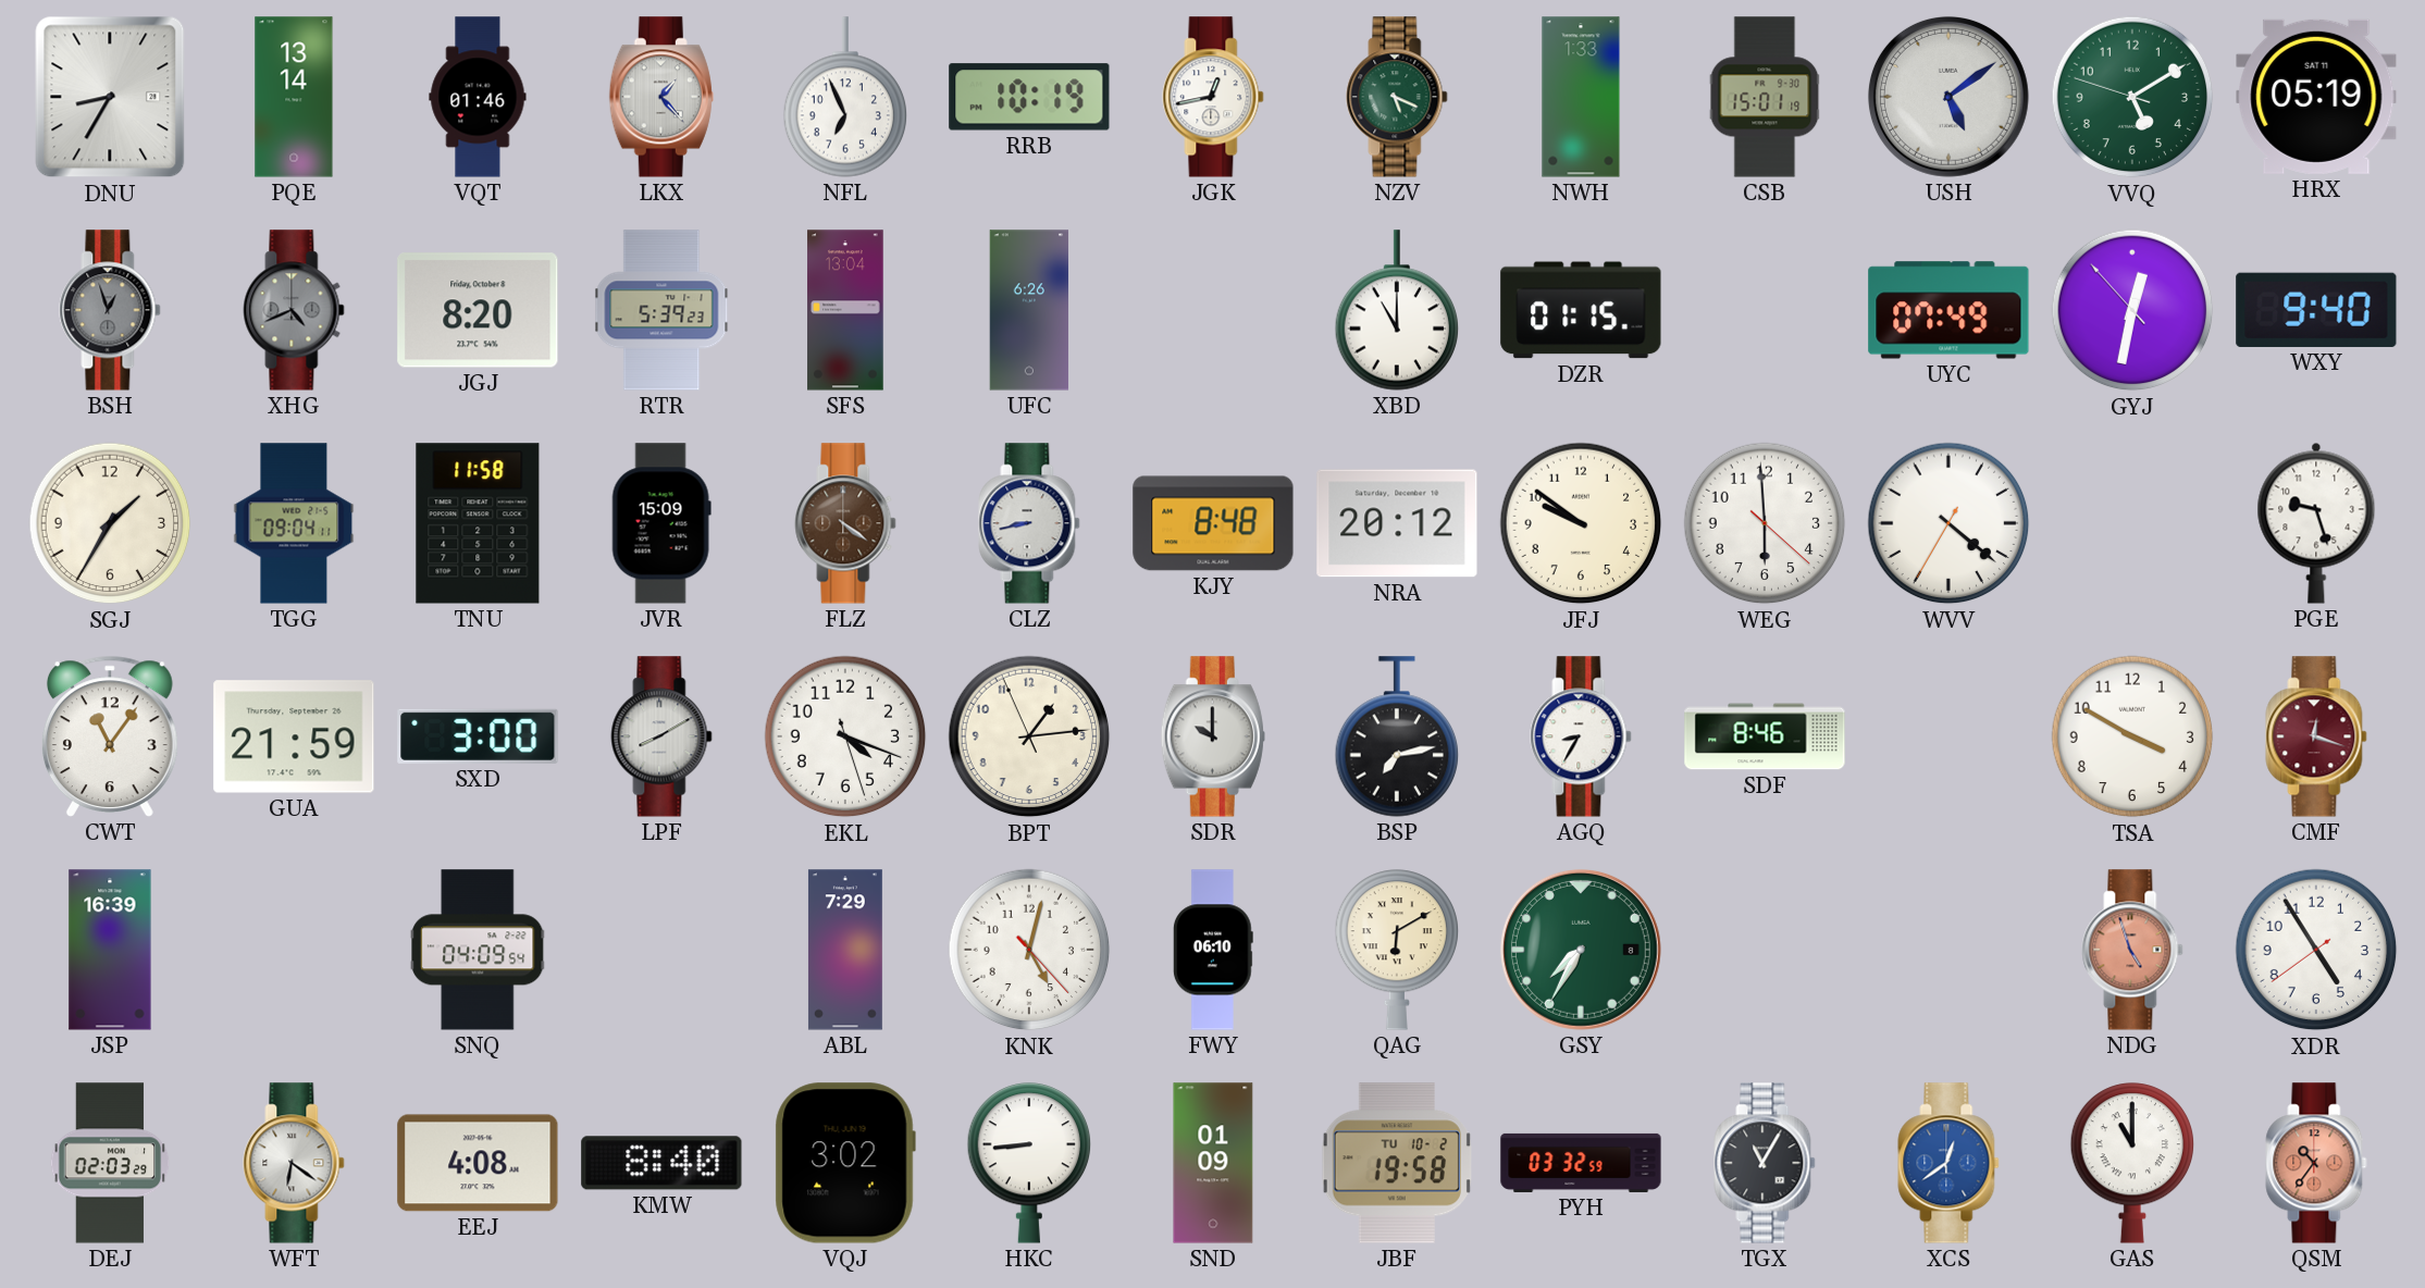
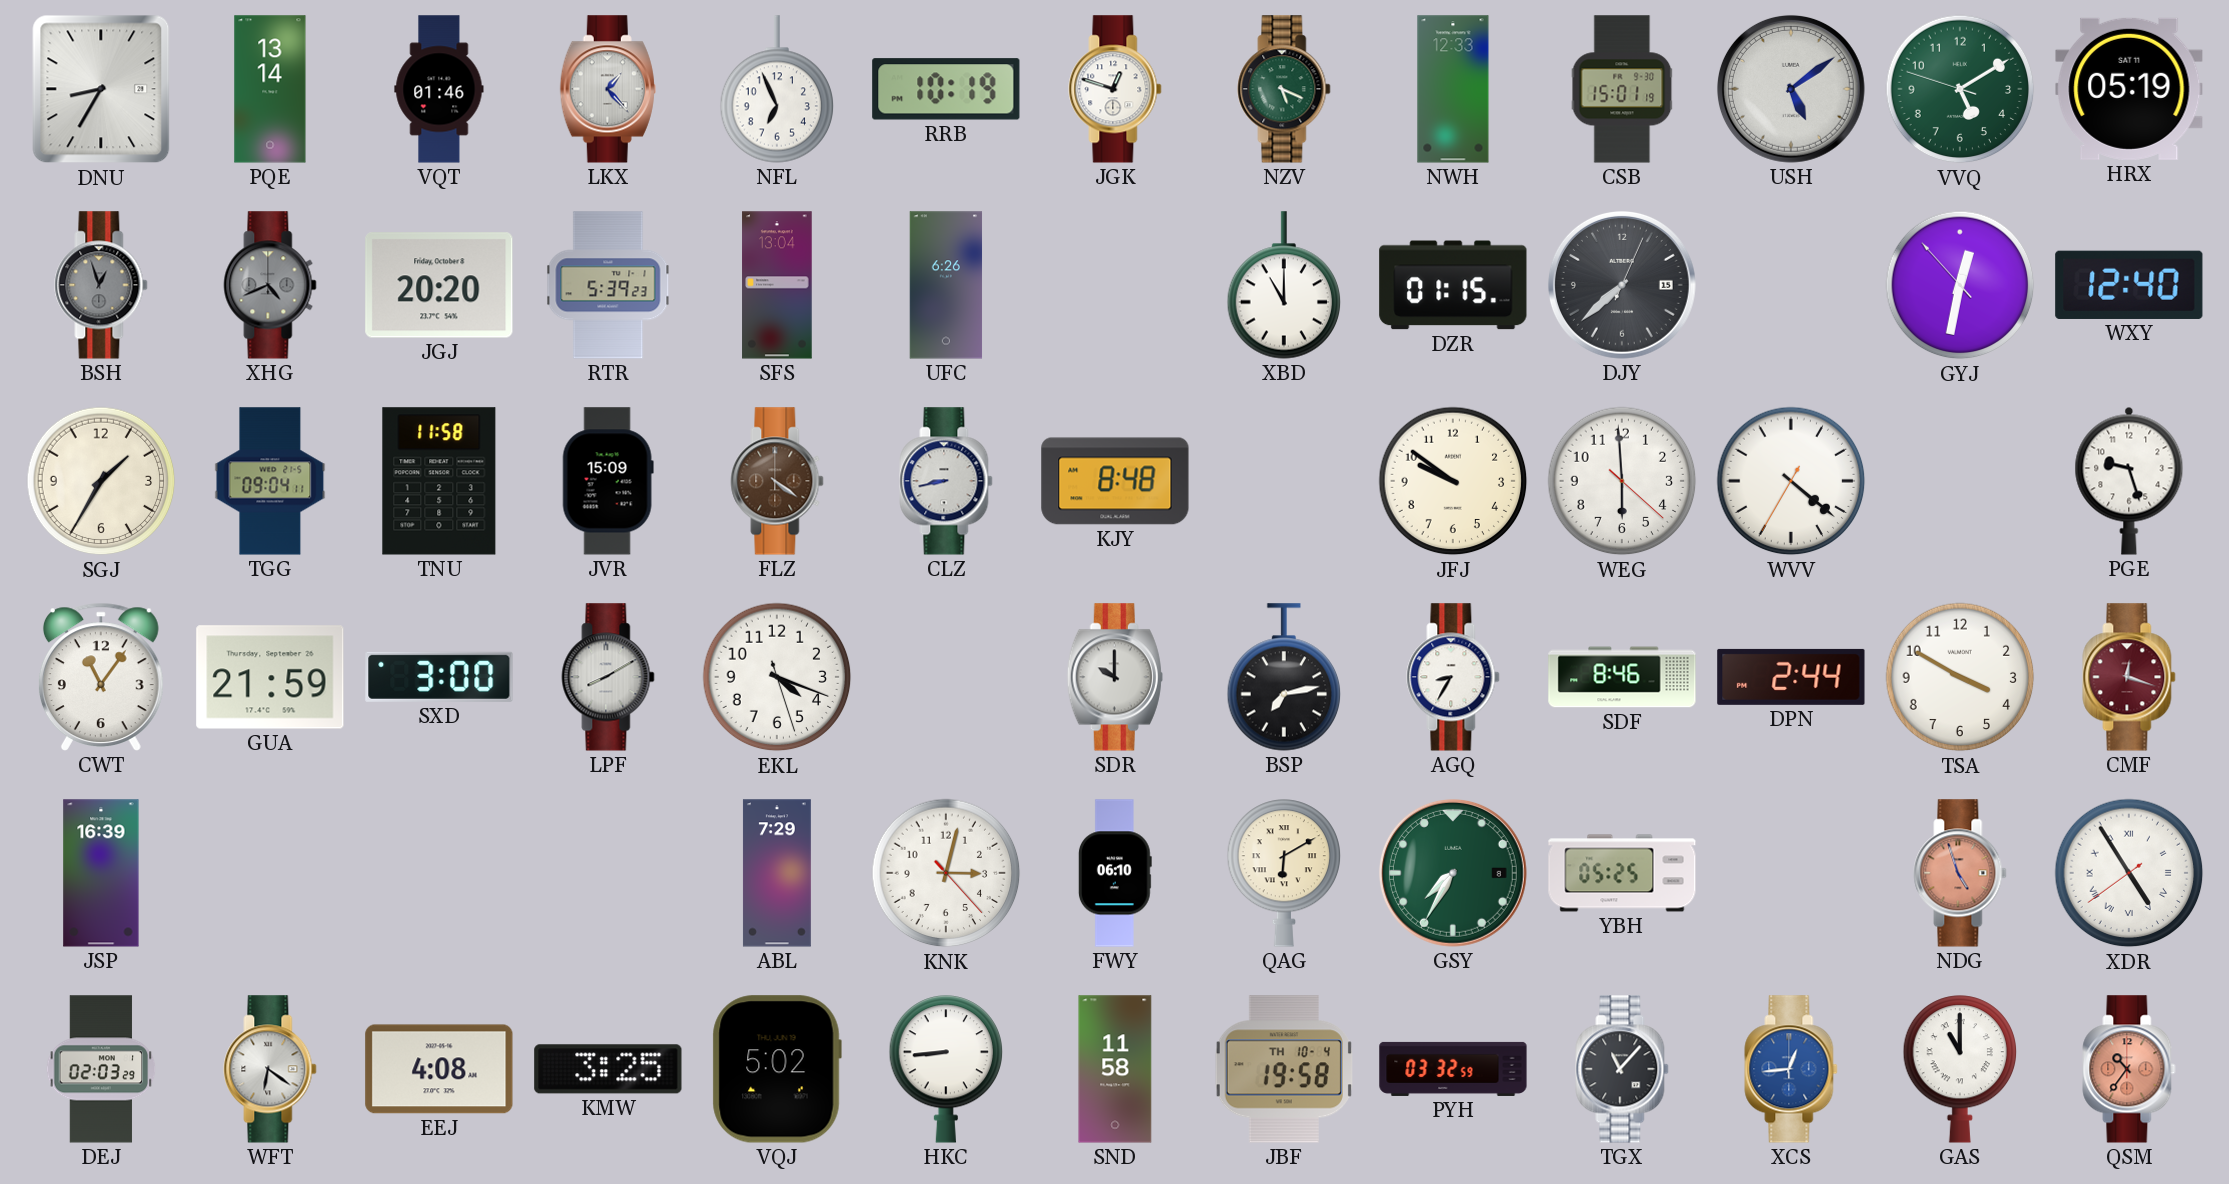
JGK: 12:43 -> 12:48
NWH: 1:33 -> 12:33
JGJ: 8:20 -> 20:20
DJY: none -> 7:38
UYC: 07:49 -> none
WXY: 9:40 -> 12:40
NRA: 20:12 -> none
BPT: 1:13 -> none
DPN: none -> 2:44
SNQ: 04:09 -> none
KNK: 5:02 -> 3:02
YBH: none -> 05:25
XDR numerals: Arabic -> Roman
KMW: 8:40 -> 3:25
VQJ: 3:02 -> 5:02
SND: 01:09 -> 11:58
JBF date: TU 10-2 -> TH 10-4
TGX: 11:05 -> 11:07
XCS: 12:39 -> 12:44
